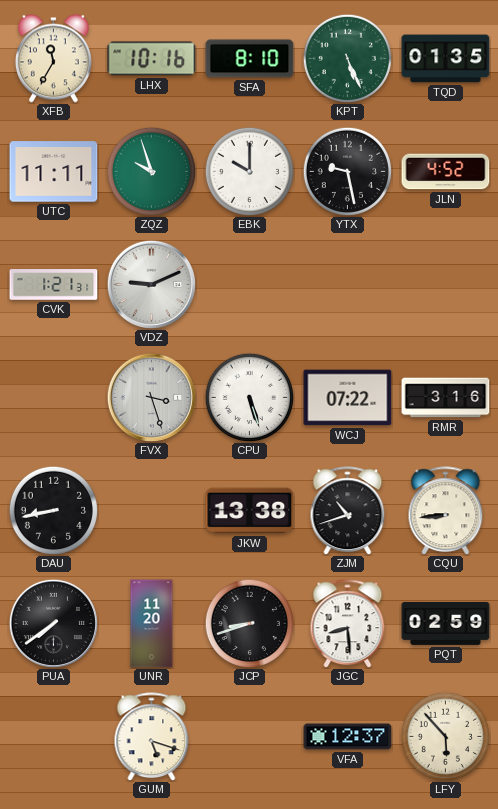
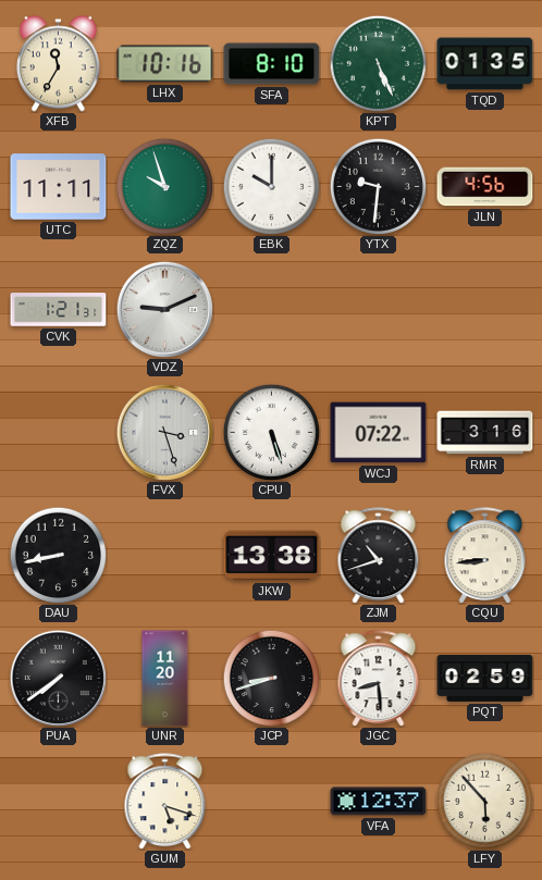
YTX: 9:28 -> 9:31
JLN: 4:52 -> 4:56
